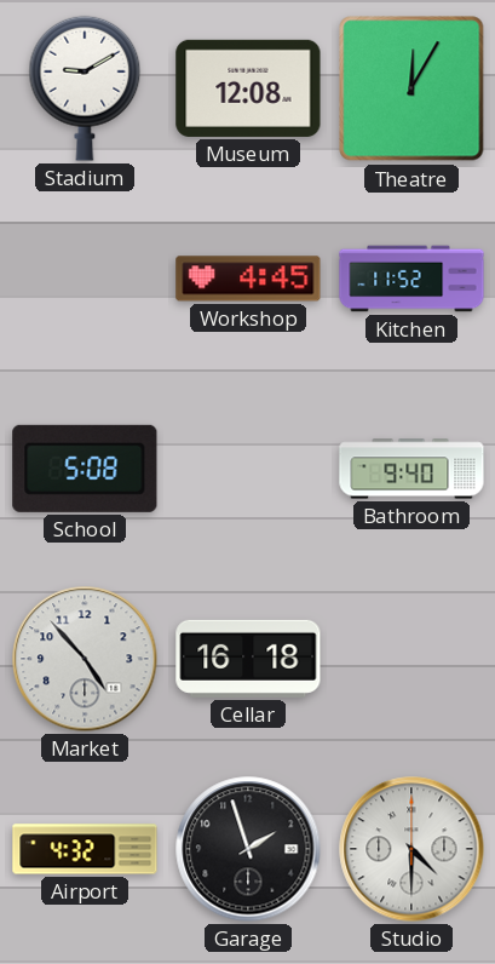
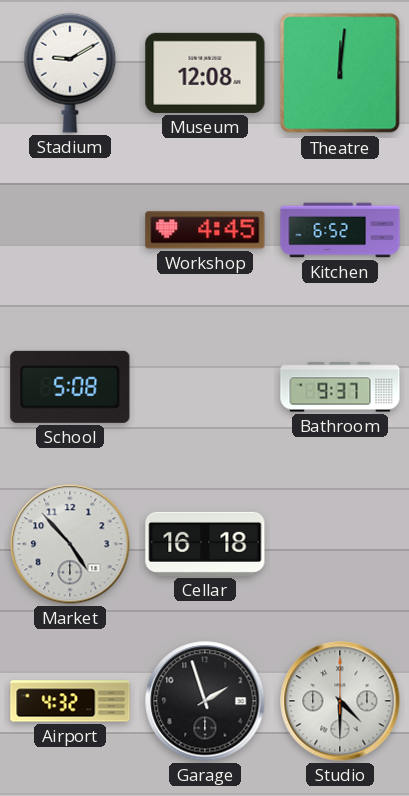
Theatre: 12:05 -> 12:01
Kitchen: 11:52 -> 6:52
Bathroom: 9:40 -> 9:37
